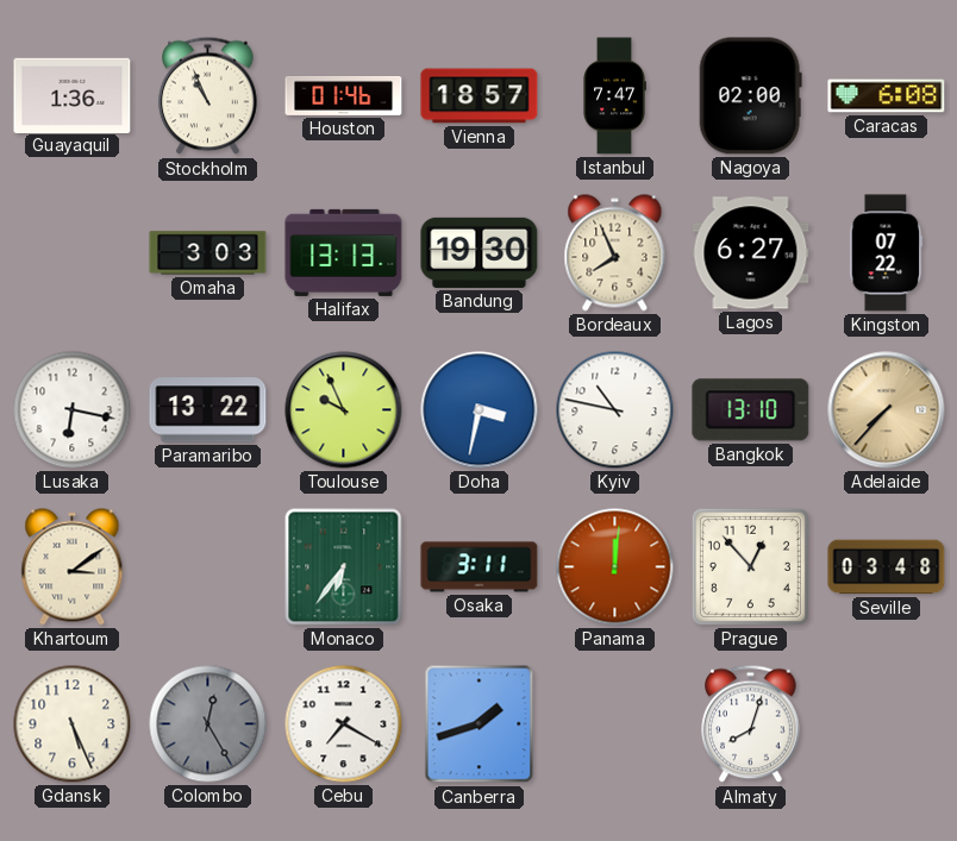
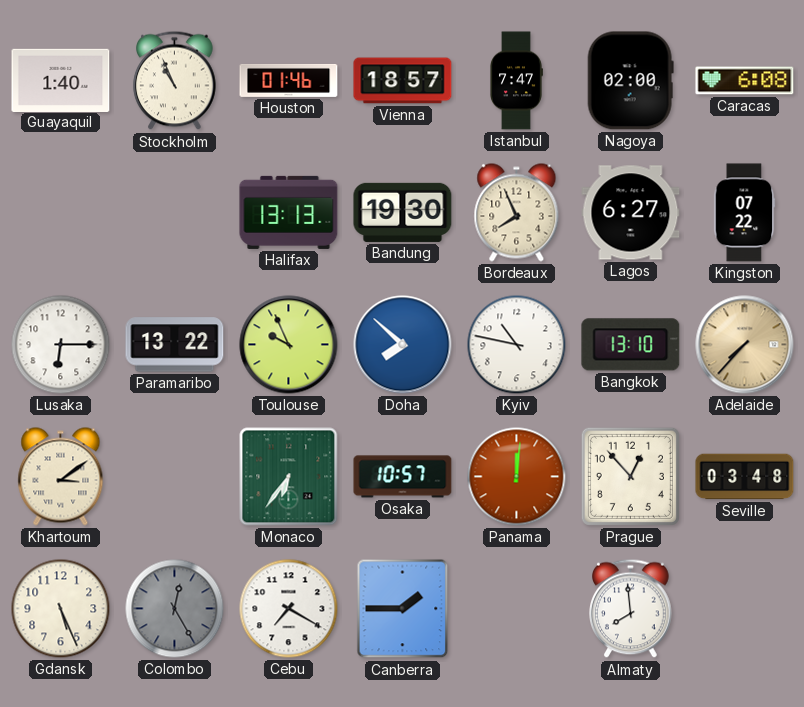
Guayaquil: 1:36 -> 1:40
Omaha: 3:03 -> none
Lusaka: 6:17 -> 6:15
Doha: 3:32 -> 7:52
Osaka: 3:11 -> 10:57
Canberra: 1:42 -> 1:45
Almaty: 8:03 -> 7:59
